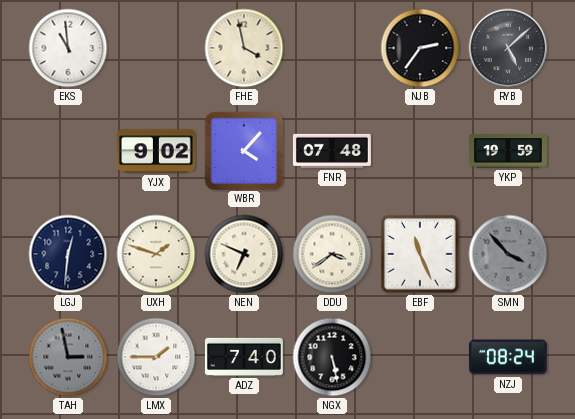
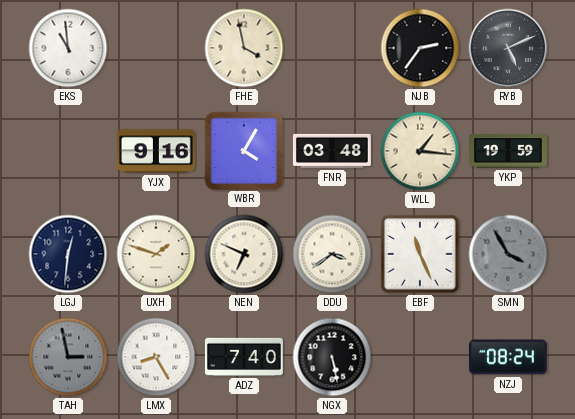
RYB: 5:08 -> 5:11
YJX: 9:02 -> 9:16
WBR: 4:07 -> 4:05
FNR: 07:48 -> 03:48
WLL: none -> 1:16
SMN: 3:53 -> 3:55
LMX: 1:45 -> 8:25
